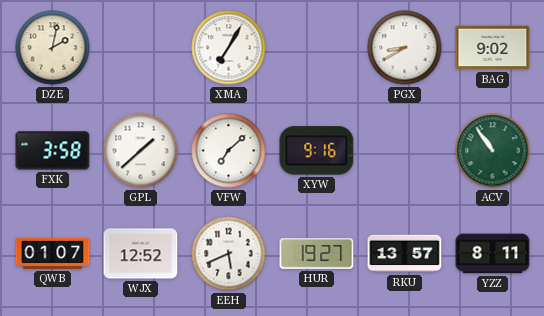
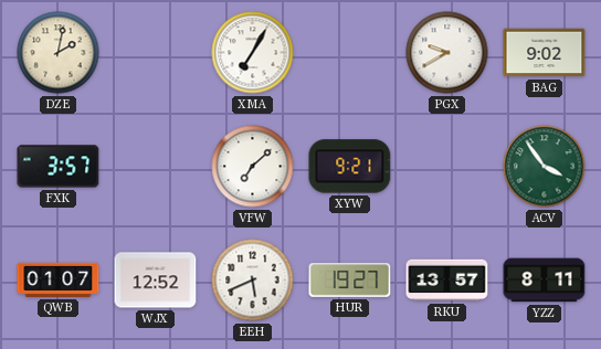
PGX: 8:40 -> 9:40
FXK: 3:58 -> 3:57
GPL: 1:38 -> none
XYW: 9:16 -> 9:21
ACV: 10:54 -> 3:54
